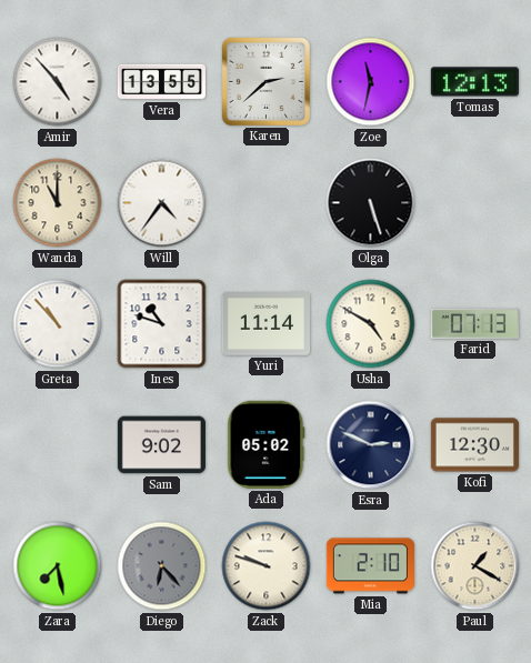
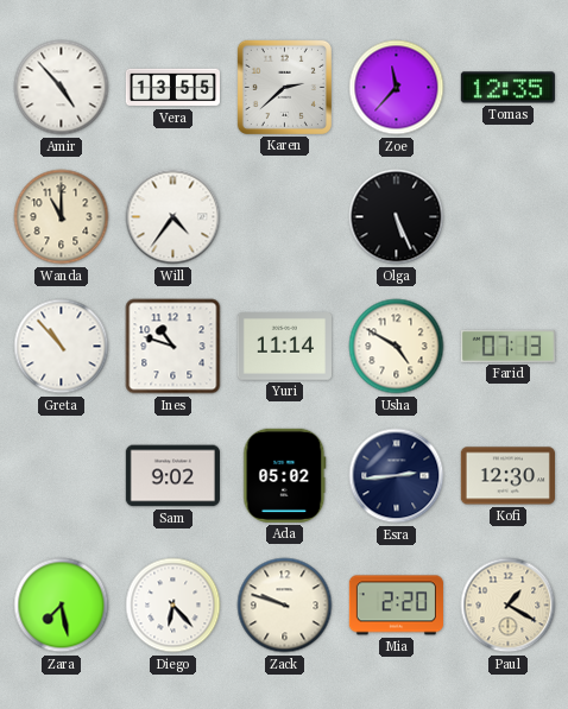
Zoe: 11:32 -> 11:37
Tomas: 12:13 -> 12:35
Olga: 5:27 -> 5:26
Esra: 2:49 -> 2:44
Diego dial: grey -> white
Mia: 2:10 -> 2:20
